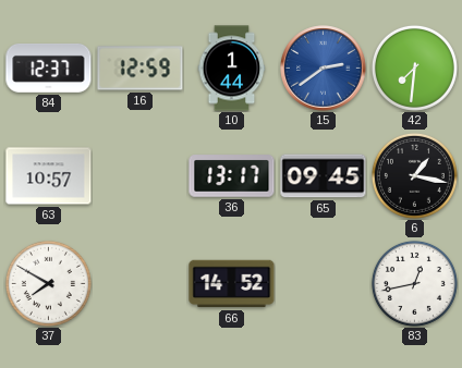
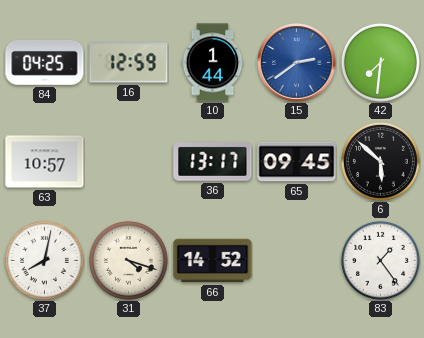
84: 12:37 -> 04:25
6: 1:17 -> 5:52
37: 7:50 -> 8:02
31: none -> 4:18
83: 12:43 -> 1:24
